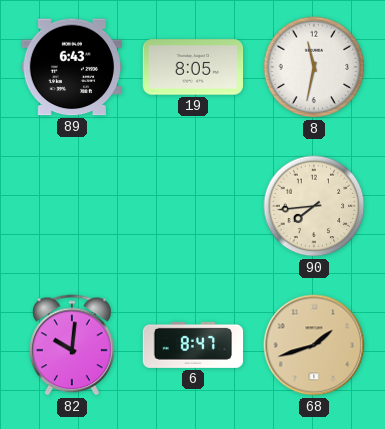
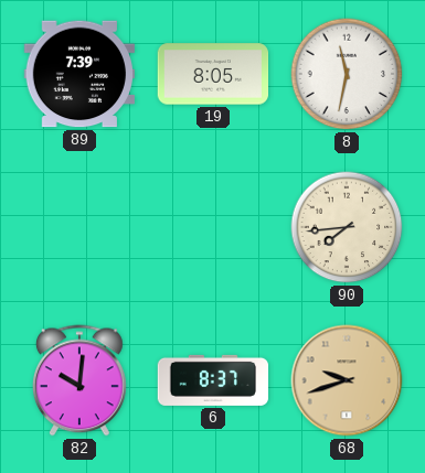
89: 6:43 -> 7:39
6: 8:47 -> 8:37
68: 1:42 -> 9:42
